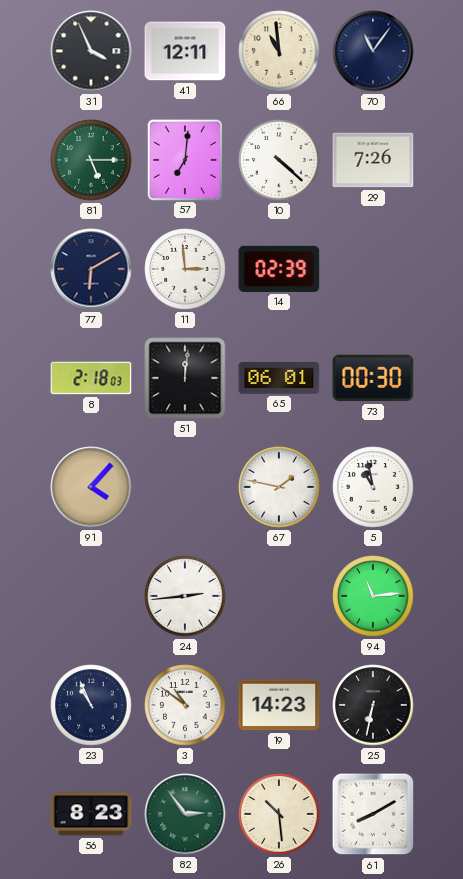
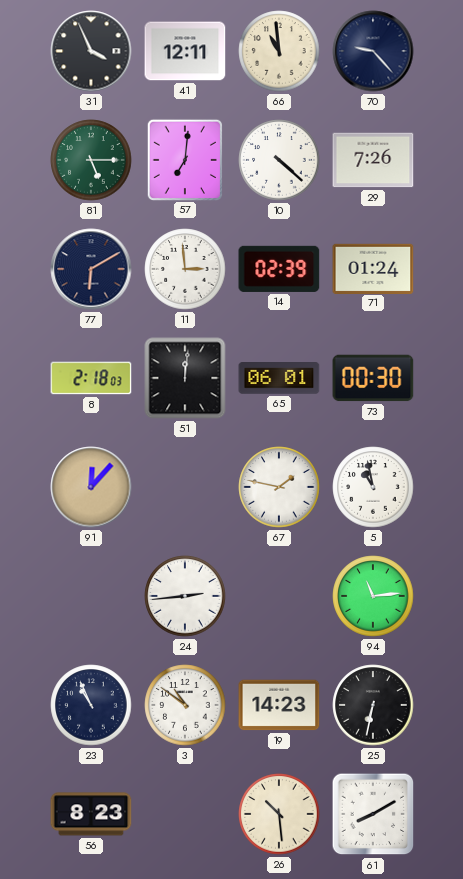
70: 11:06 -> 9:23
71: none -> 01:24
91: 4:07 -> 12:07
82: 2:54 -> none
